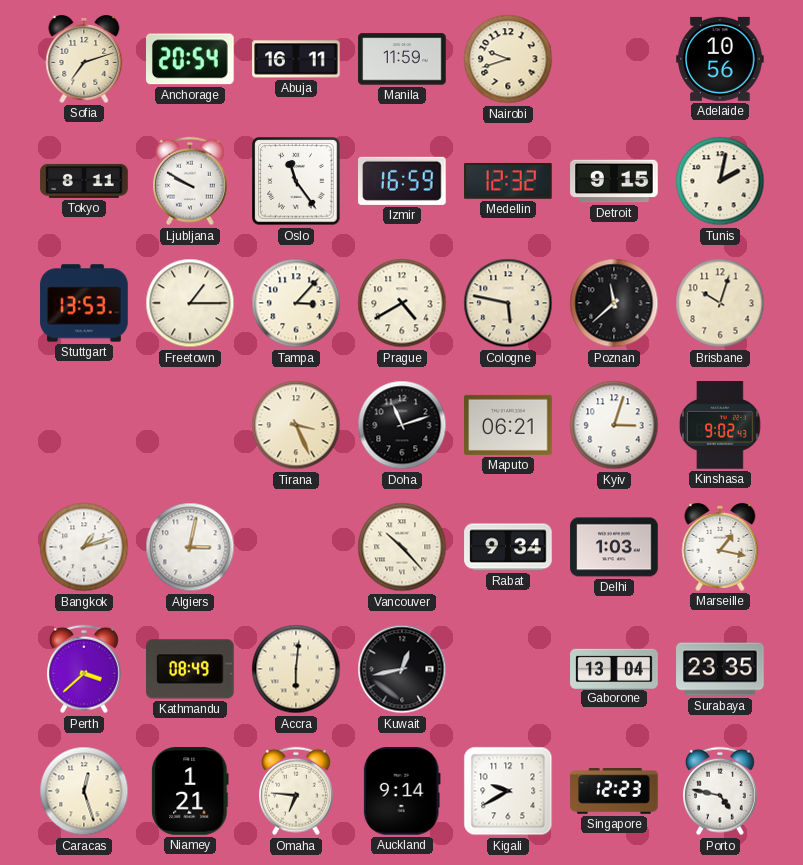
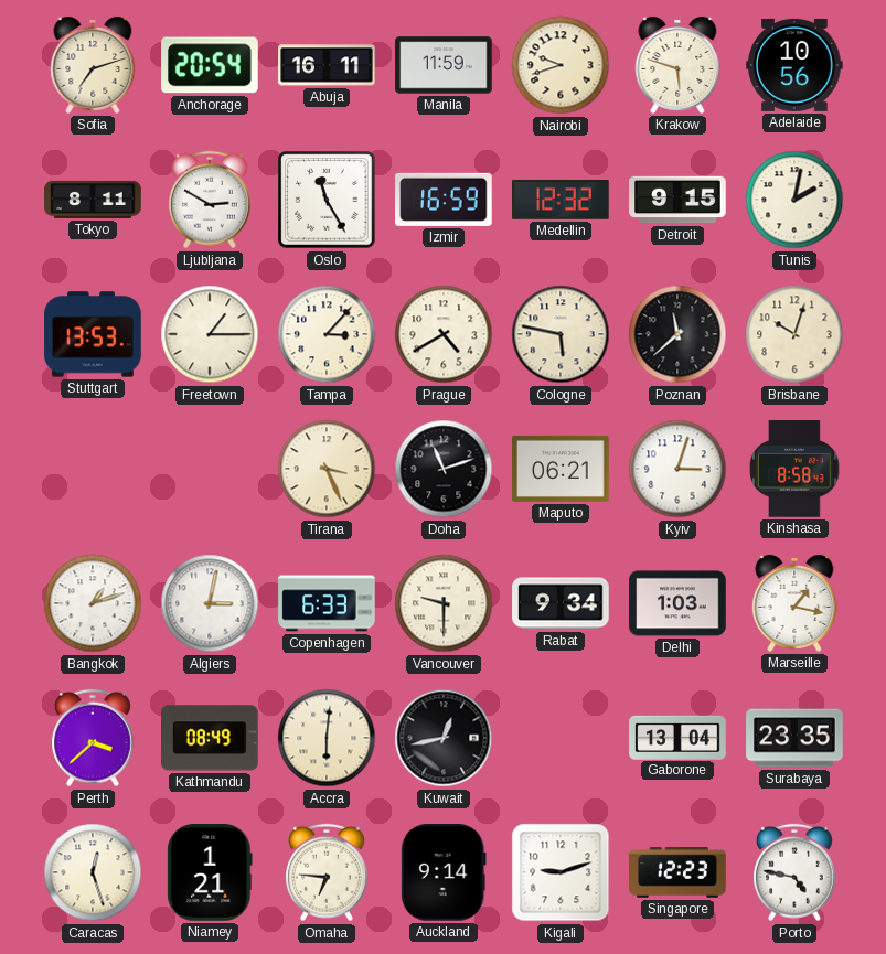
Krakow: none -> 5:48
Ljubljana: 9:50 -> 2:50
Oslo: 11:24 -> 11:25
Kinshasa: 9:02 -> 8:58
Copenhagen: none -> 6:33
Vancouver: 10:23 -> 9:30
Kigali: 9:40 -> 9:12
